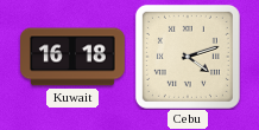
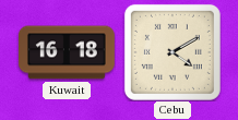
Cebu: 4:12 -> 4:10
